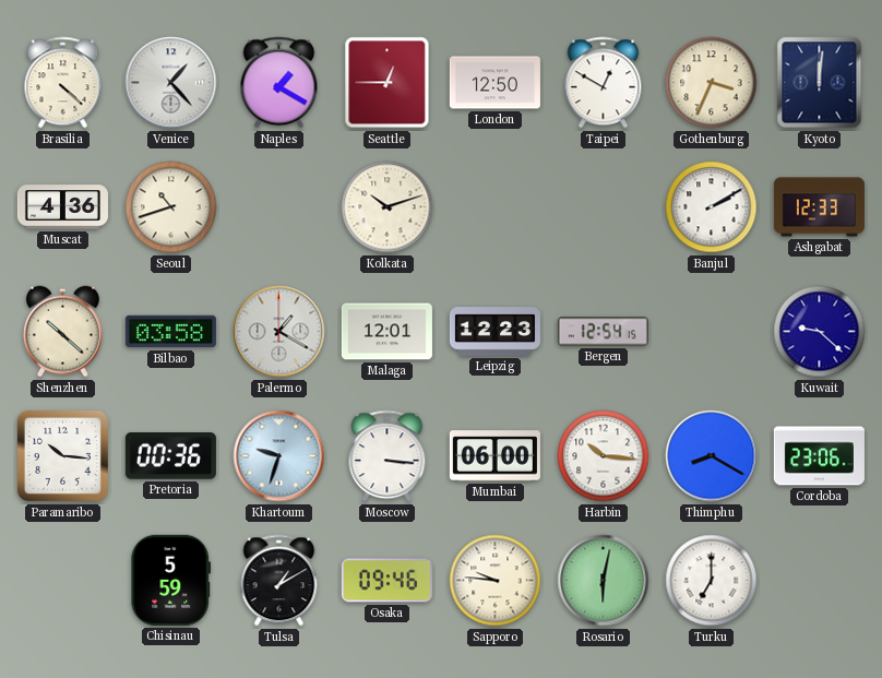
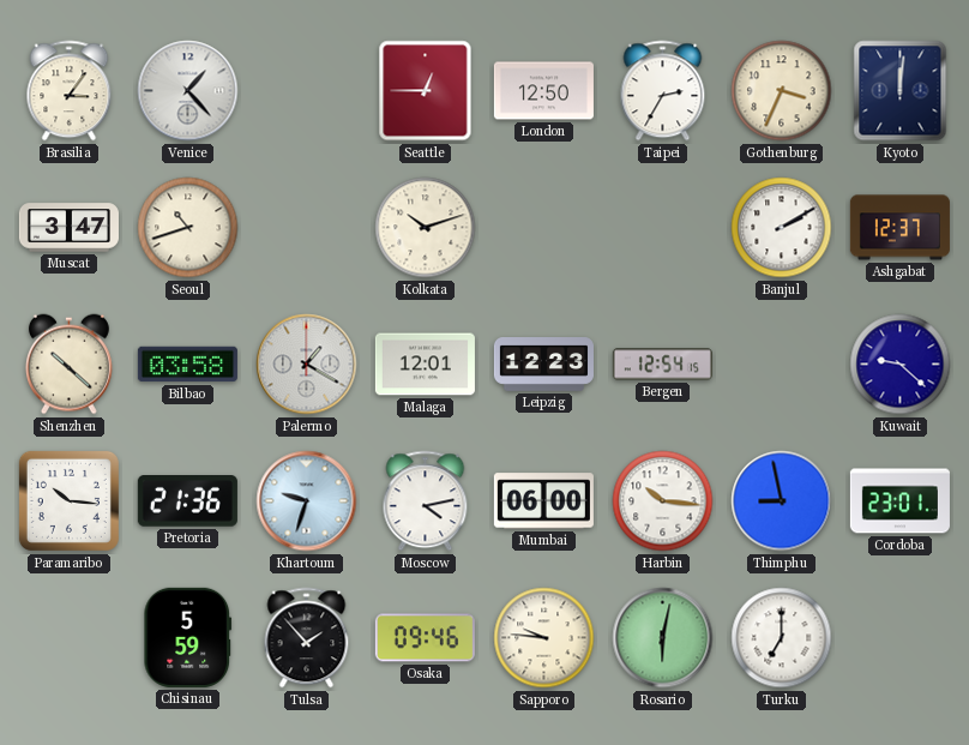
Brasilia: 4:22 -> 3:06
Naples: 1:20 -> none
Taipei: 12:50 -> 2:35
Muscat: 4:36 -> 3:47
Ashgabat: 12:33 -> 12:37
Pretoria: 00:36 -> 21:36
Moscow: 3:16 -> 4:13
Thimphu: 8:20 -> 8:58
Cordoba: 23:06 -> 23:01
Tulsa: 1:10 -> 1:53
